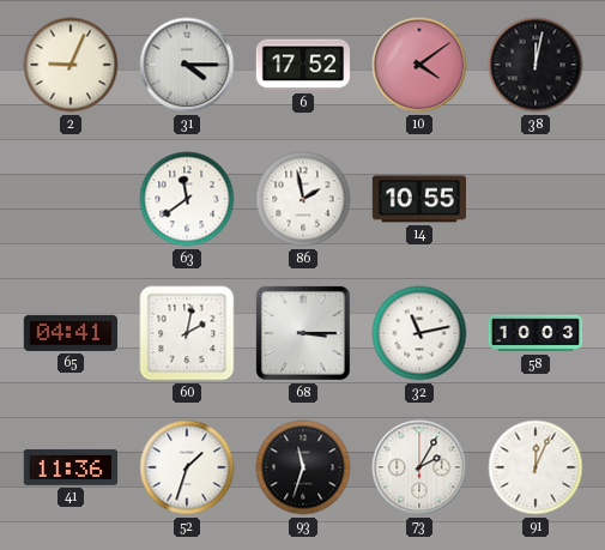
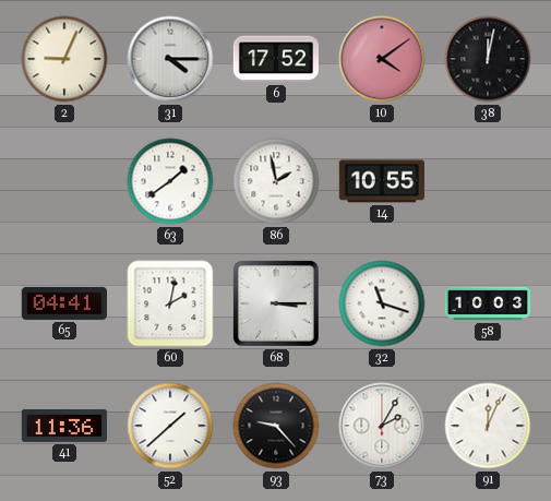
63: 11:39 -> 1:39
32: 11:13 -> 11:18
52: 1:33 -> 1:38
93: 11:33 -> 9:23
